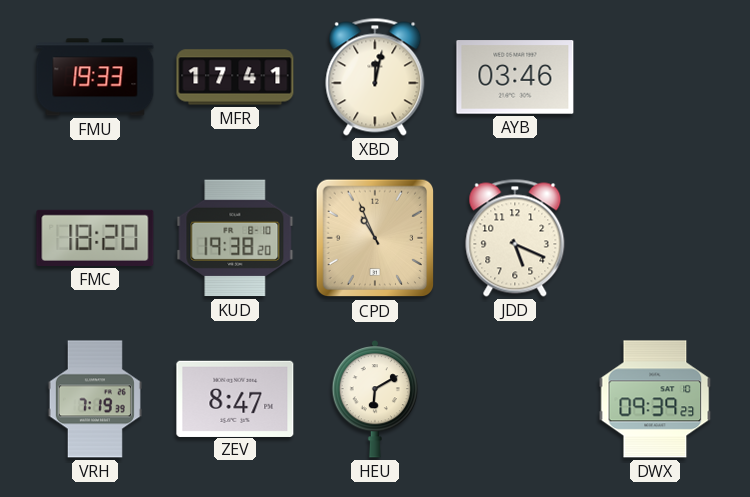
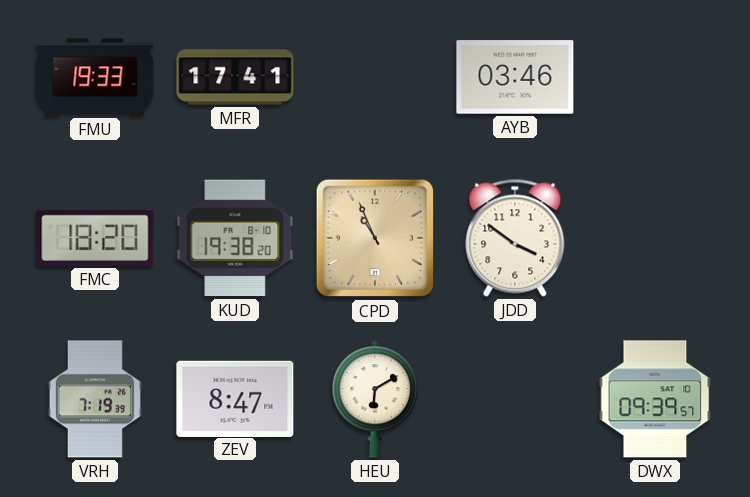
XBD: 12:02 -> none
JDD: 5:19 -> 3:51
DWX: 09:39:23 -> 09:39:57
